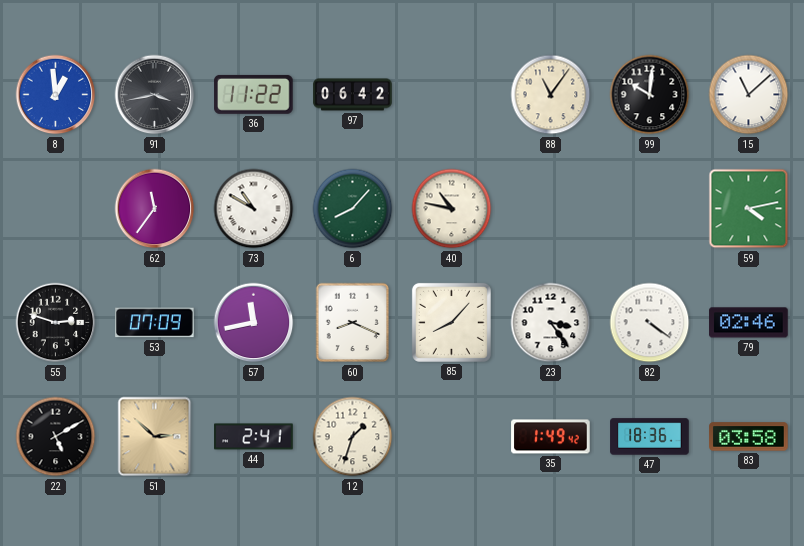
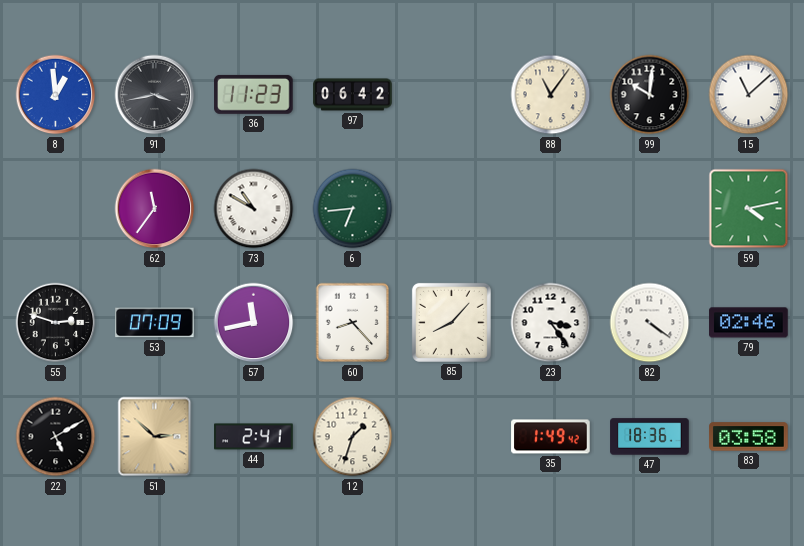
36: 11:22 -> 11:23
6: 8:07 -> 6:44
40: 10:47 -> none
60: 8:19 -> 8:23
